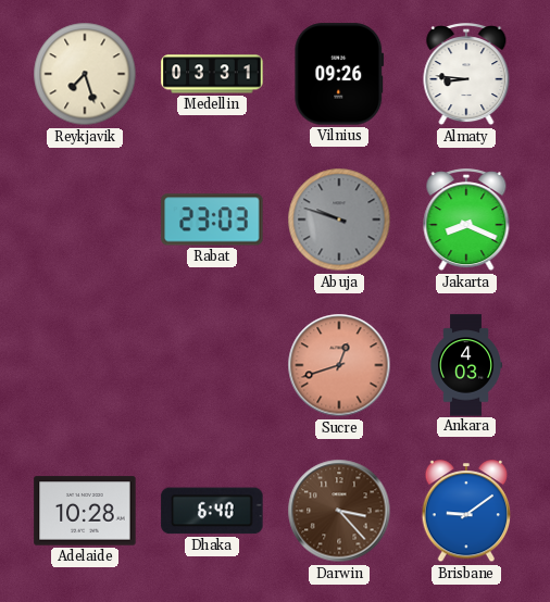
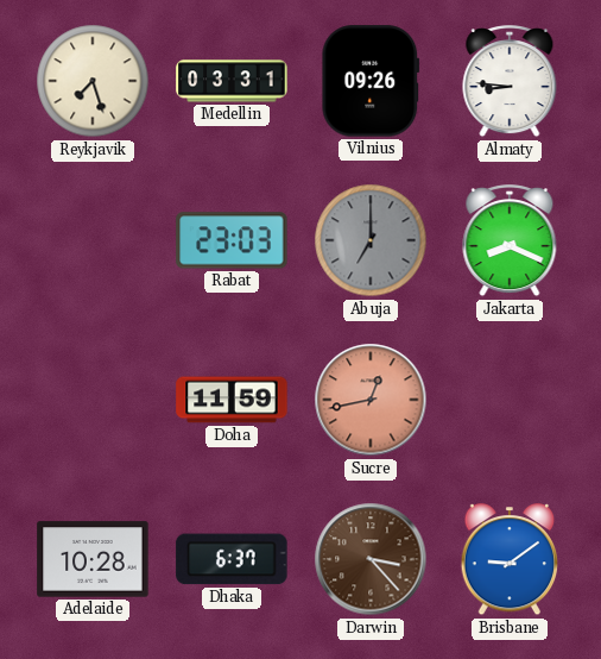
Abuja: 9:48 -> 7:00
Doha: none -> 11:59
Sucre: 12:42 -> 12:43
Ankara: 4:03 -> none
Dhaka: 6:40 -> 6:37
